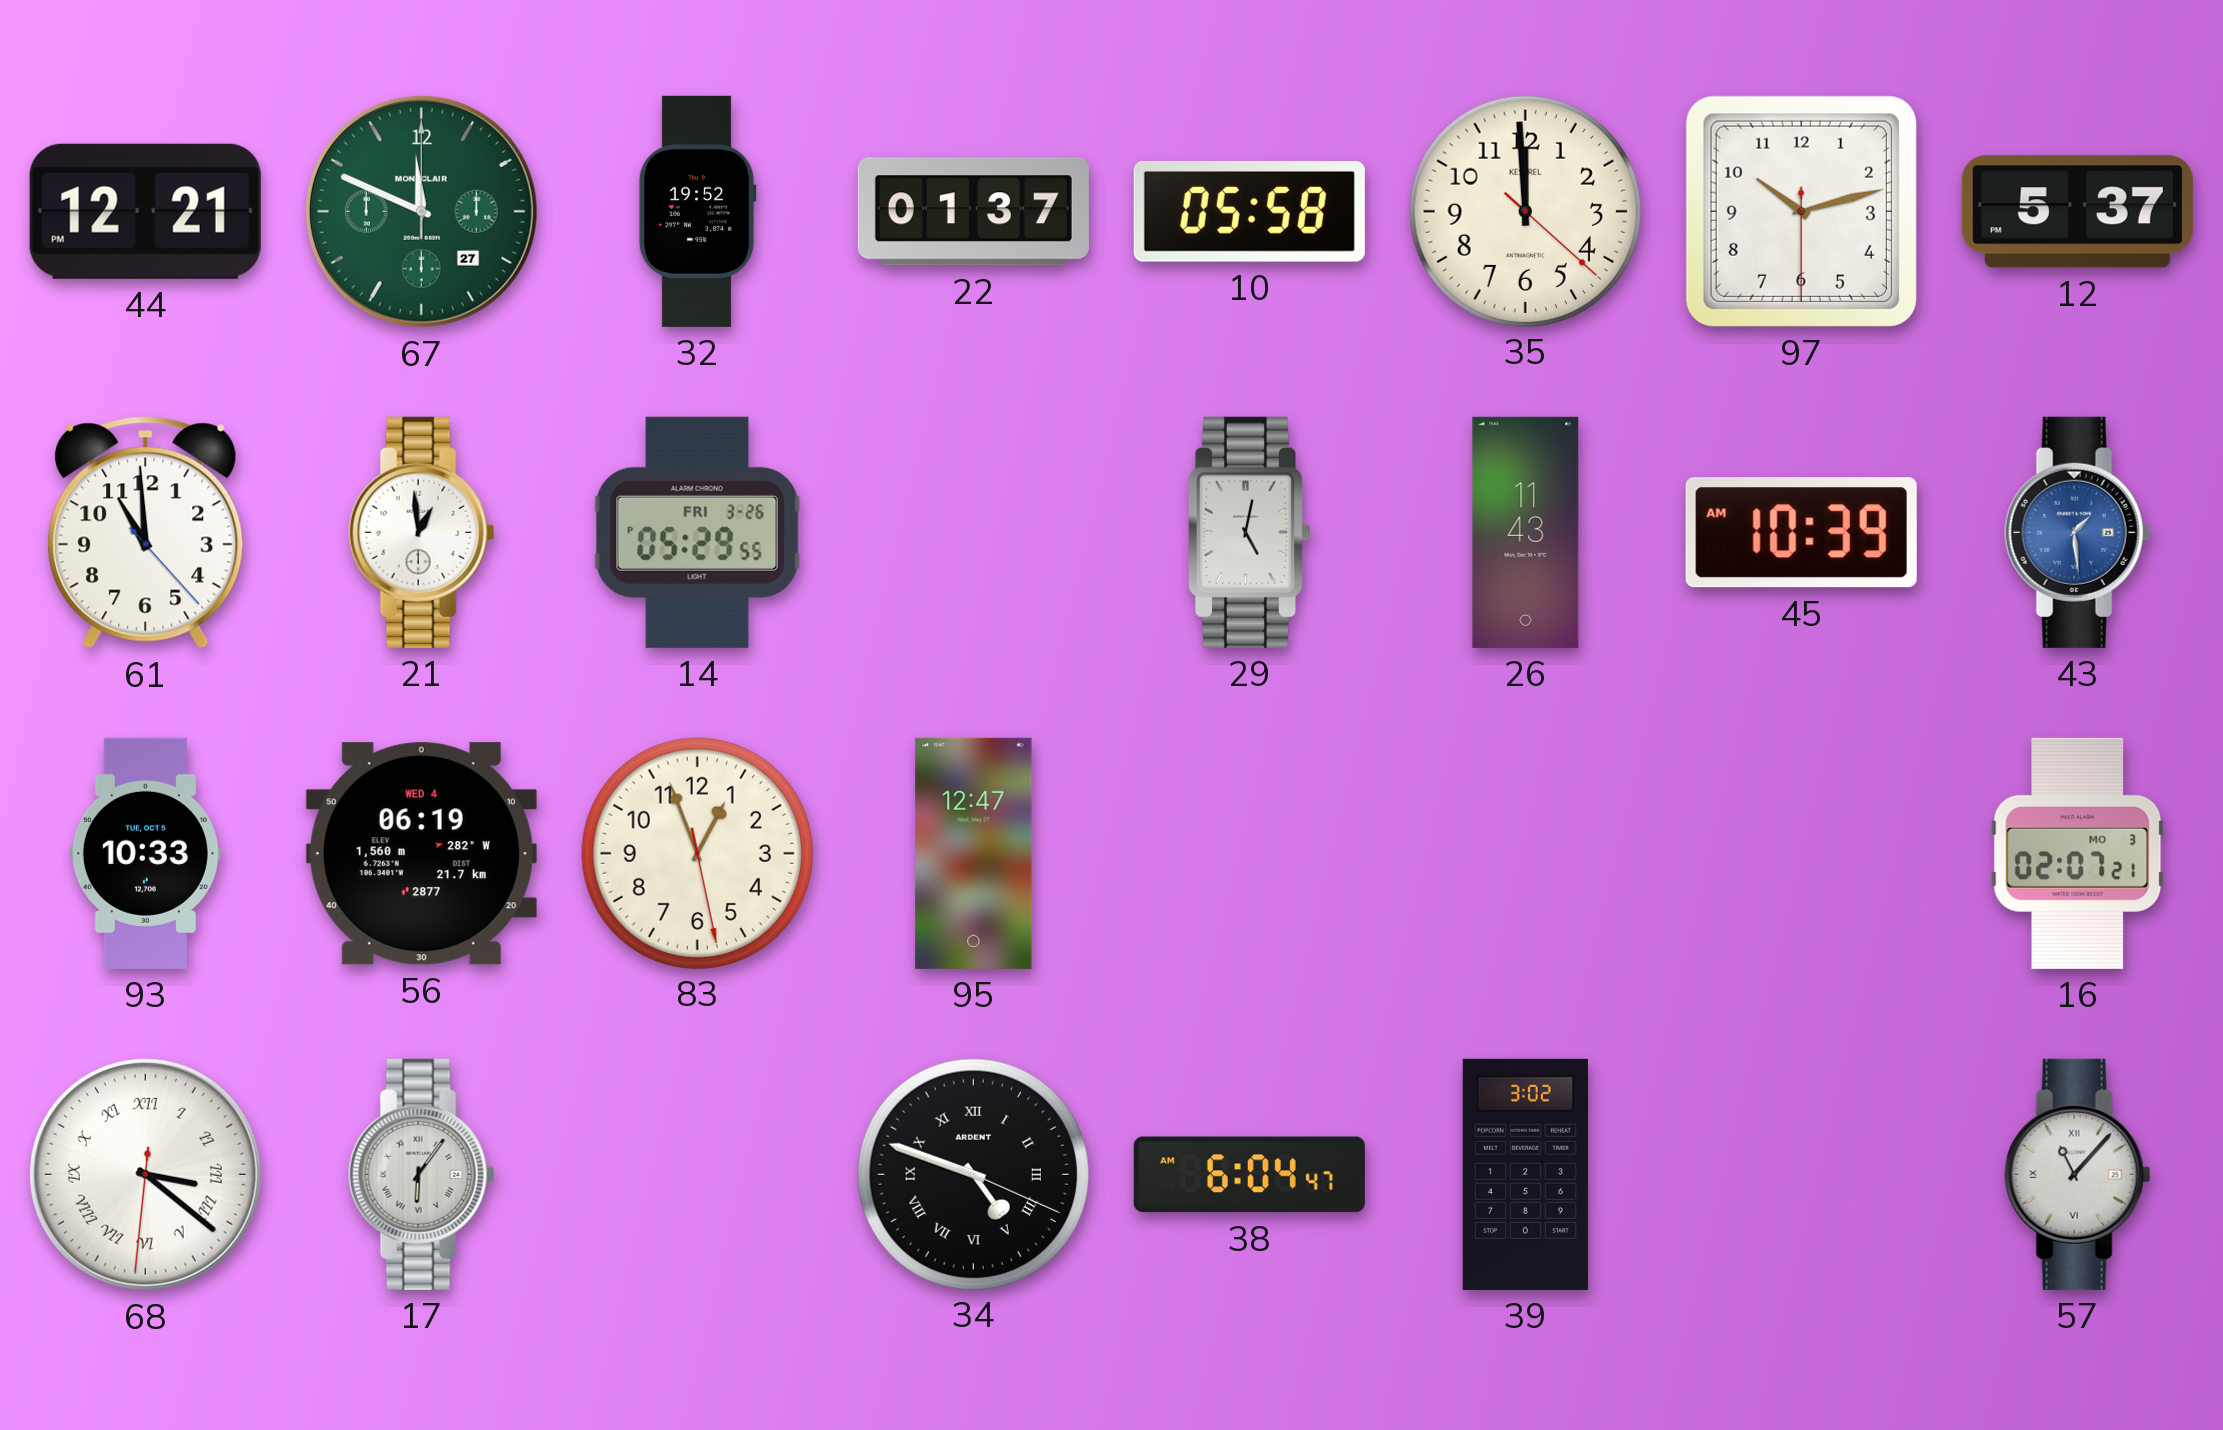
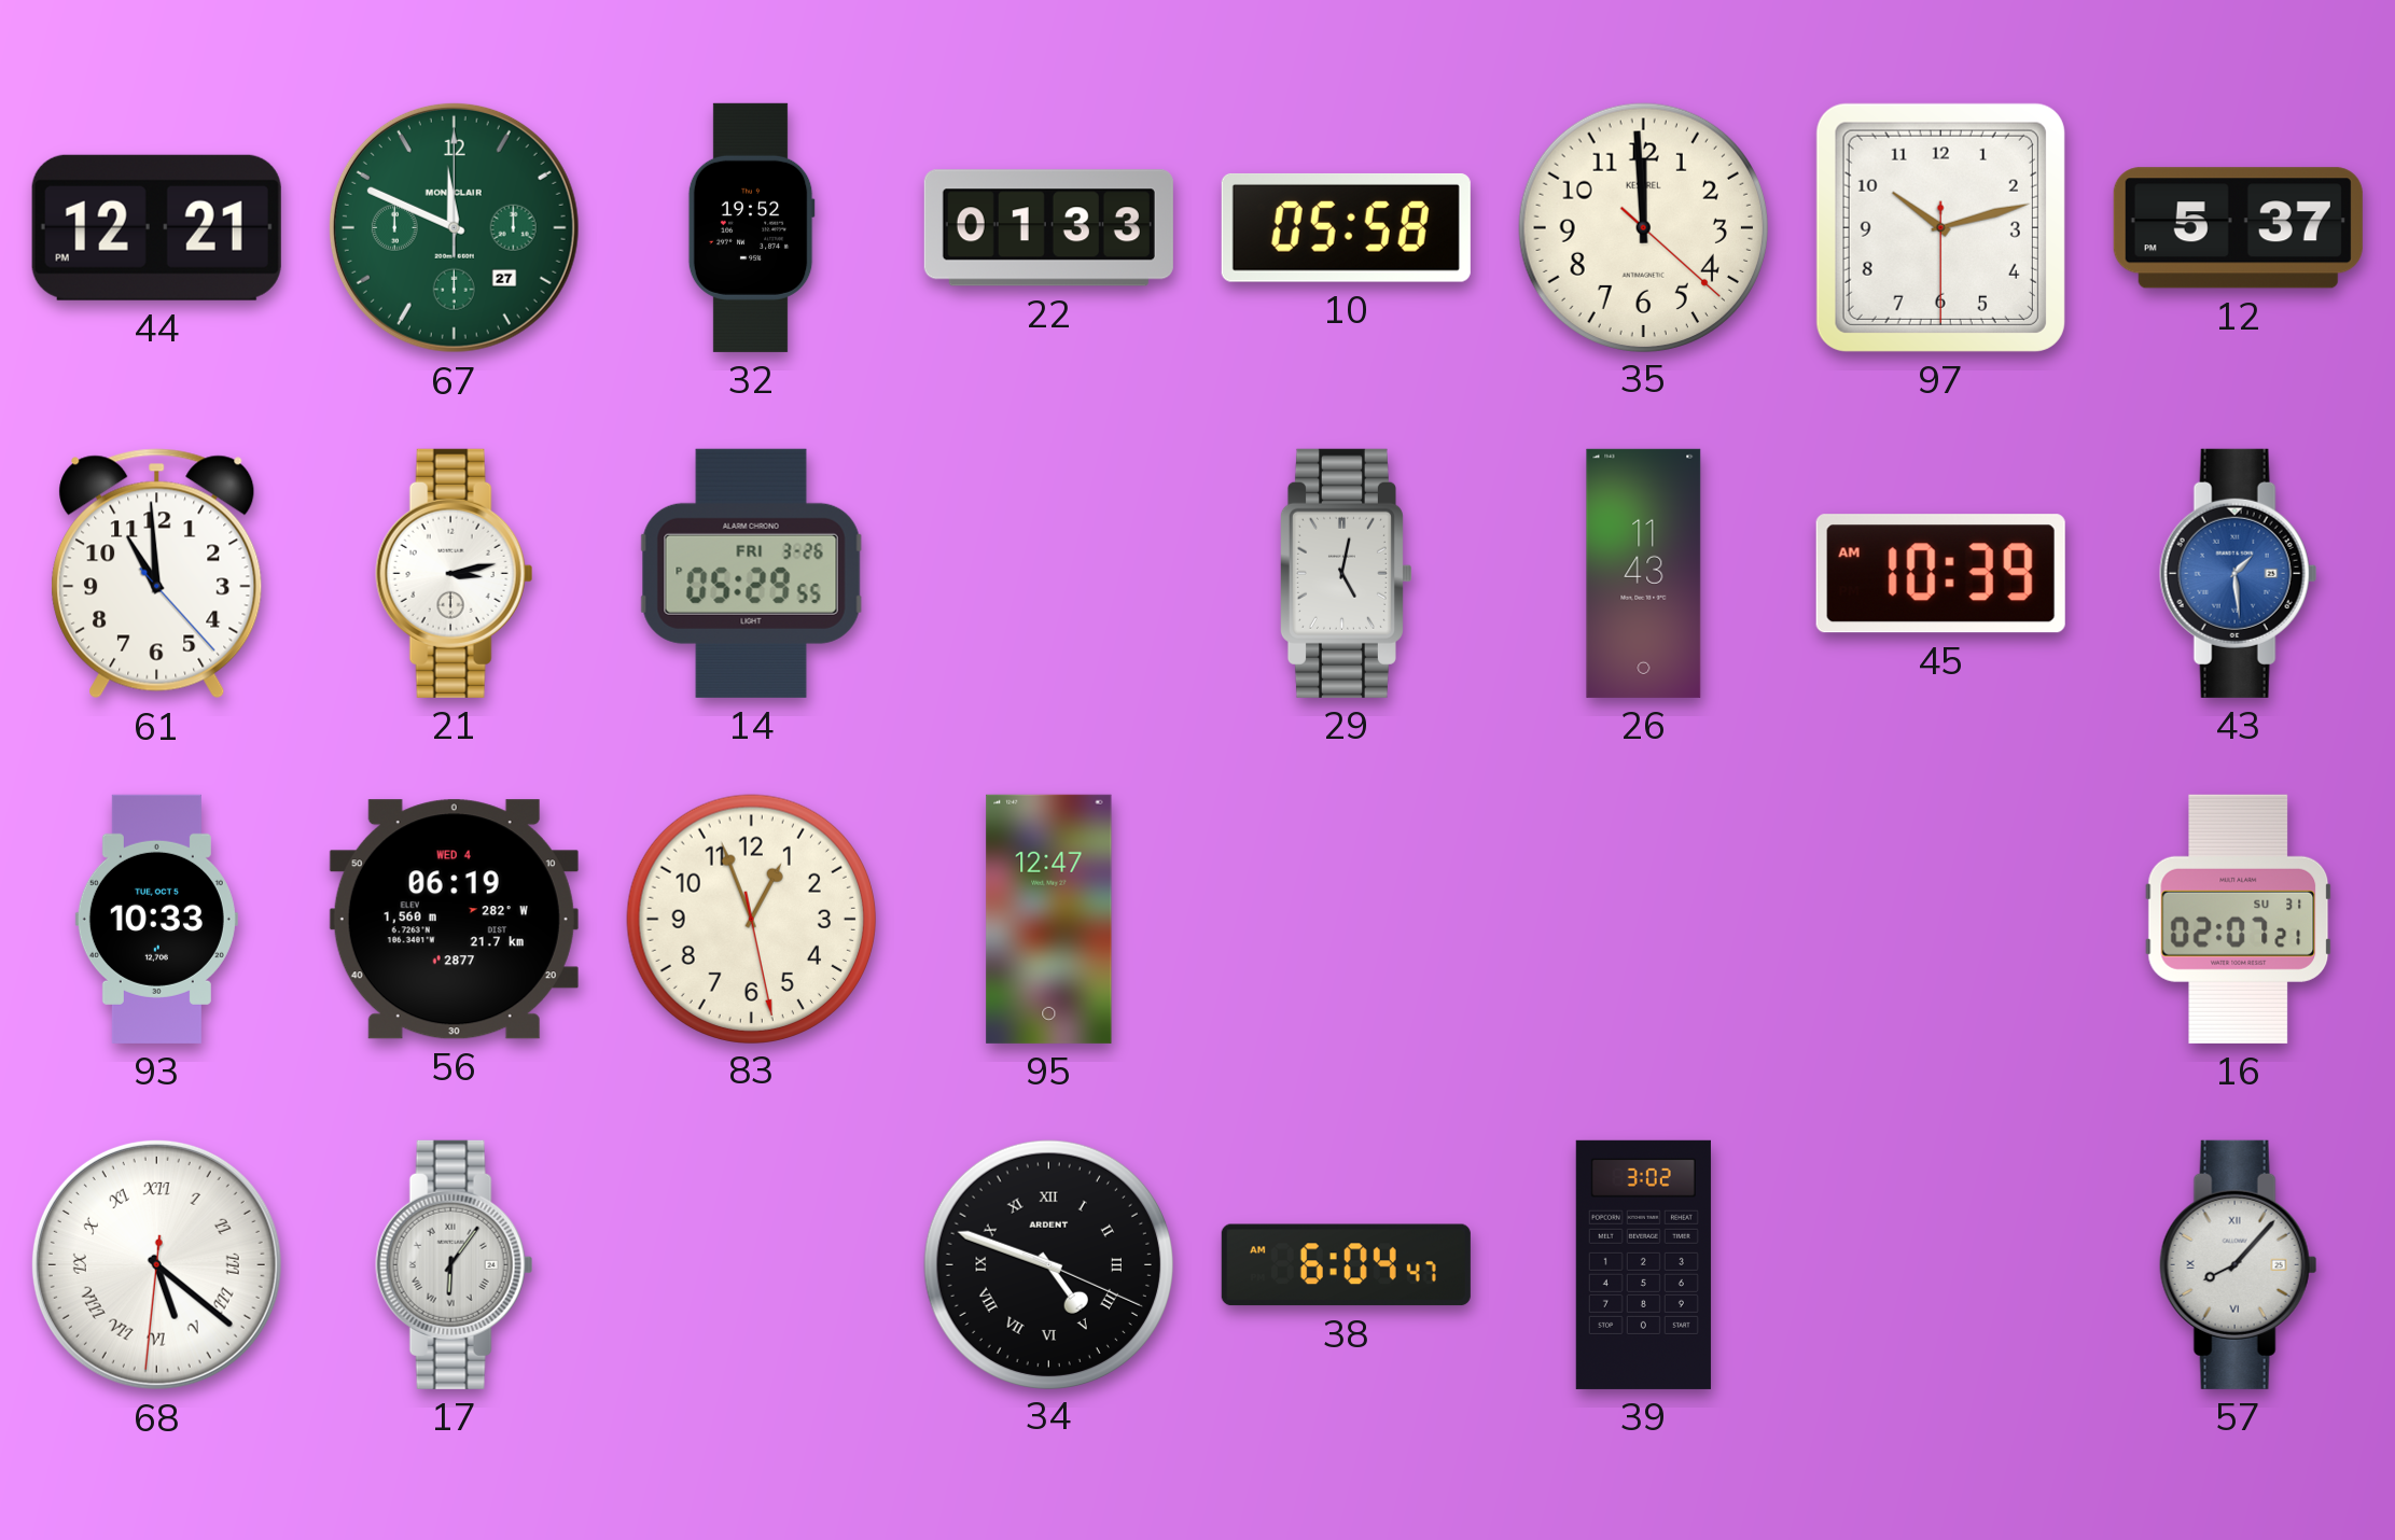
22: 01:37 -> 01:33
21: 12:59 -> 3:13
16 date: MO 3 -> SU 31
68: 3:21 -> 5:21
57: 11:07 -> 8:07
